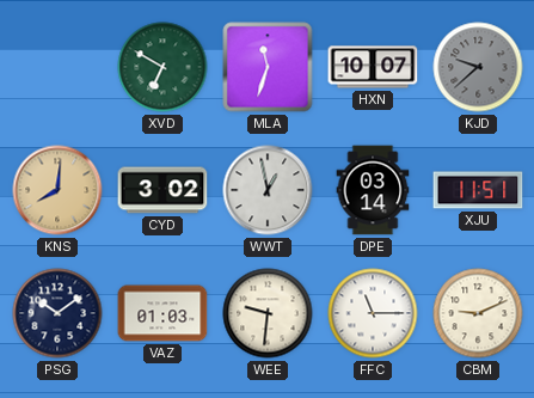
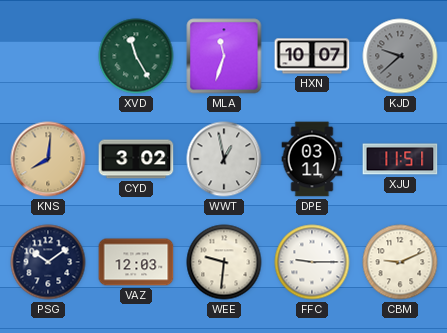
XVD: 6:50 -> 11:25
DPE: 03:14 -> 03:11
VAZ: 01:03 -> 12:03
FFC: 11:15 -> 9:15
